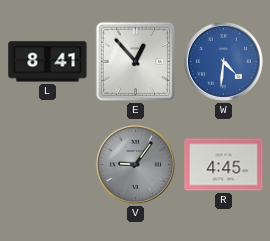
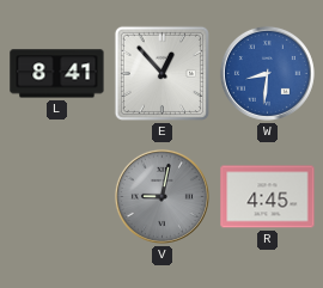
W: 4:31 -> 8:31
V: 9:06 -> 9:02
